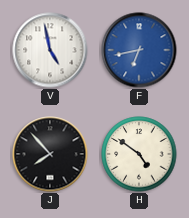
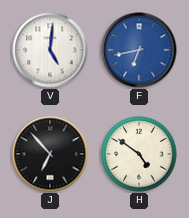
V: 4:58 -> 5:01
J: 7:53 -> 6:53
